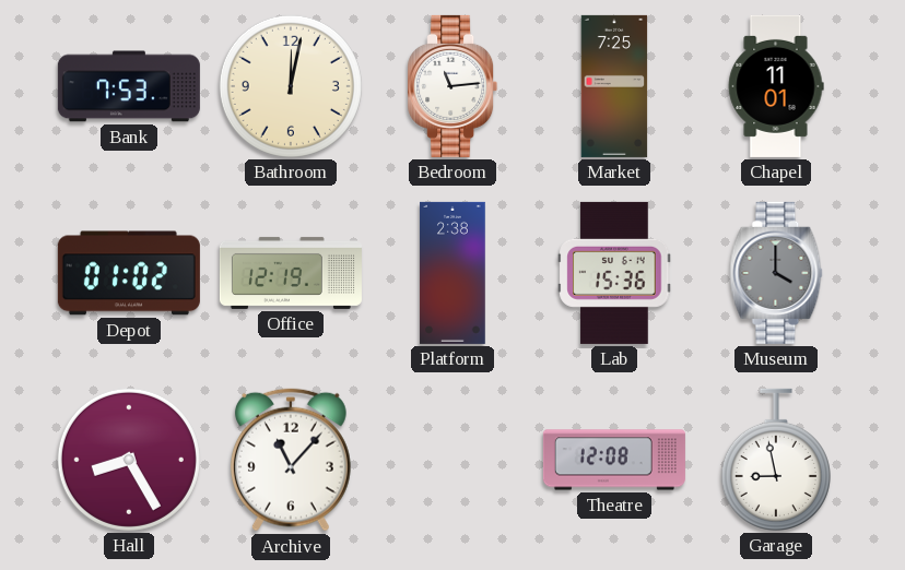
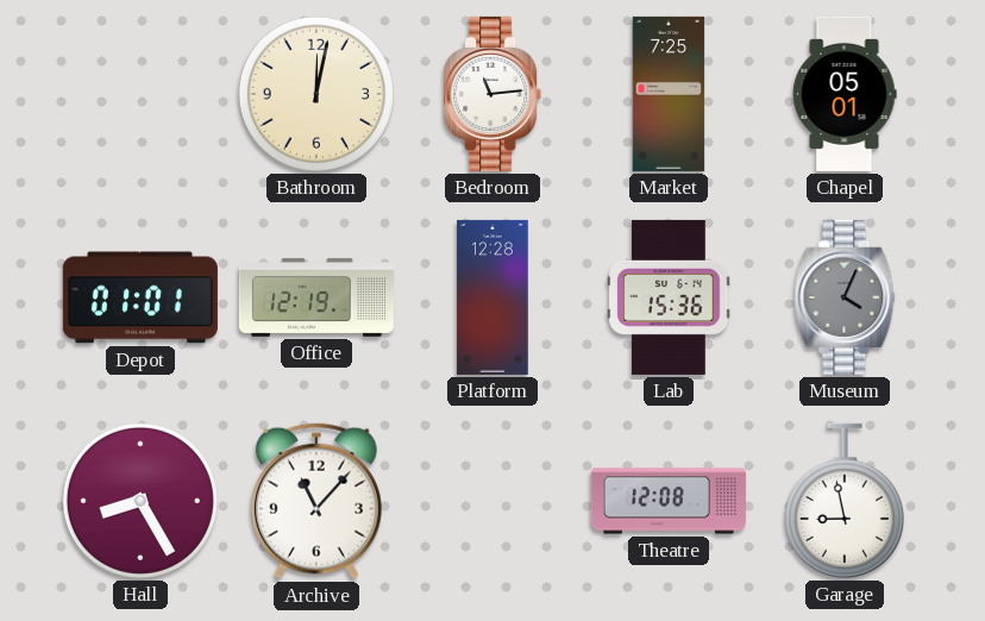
Bank: 7:53 -> none
Chapel: 11:01 -> 05:01
Depot: 01:02 -> 01:01
Platform: 2:38 -> 12:28
Museum: 4:00 -> 4:04
